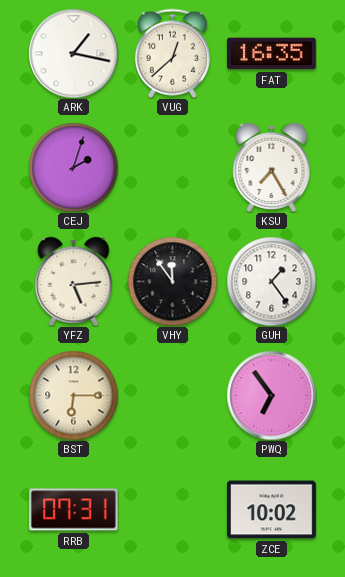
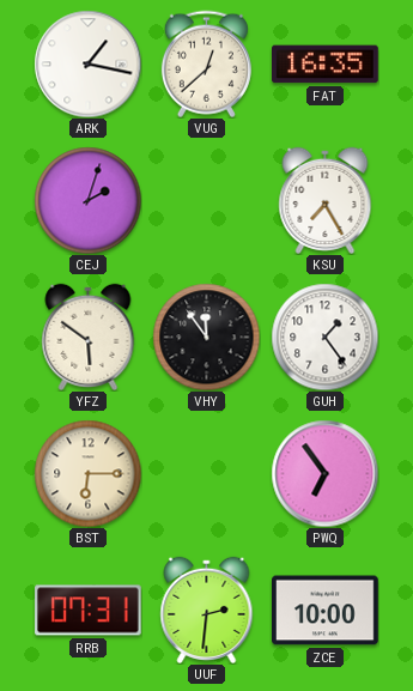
YFZ: 5:14 -> 5:51
UUF: none -> 2:31
ZCE: 10:02 -> 10:00
